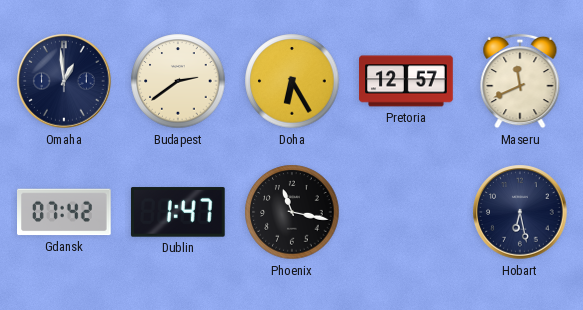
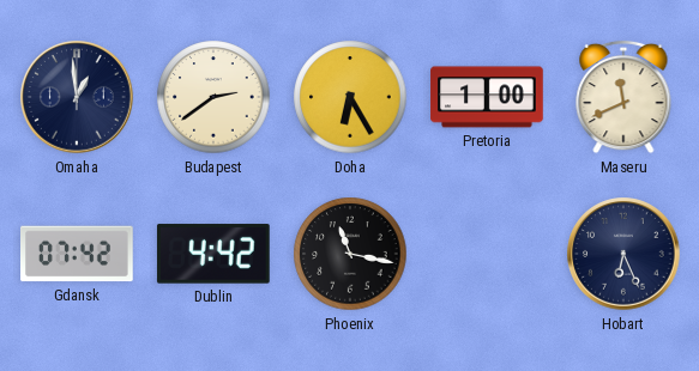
Pretoria: 12:57 -> 1:00
Dublin: 1:47 -> 4:42
Hobart: 6:28 -> 6:26
